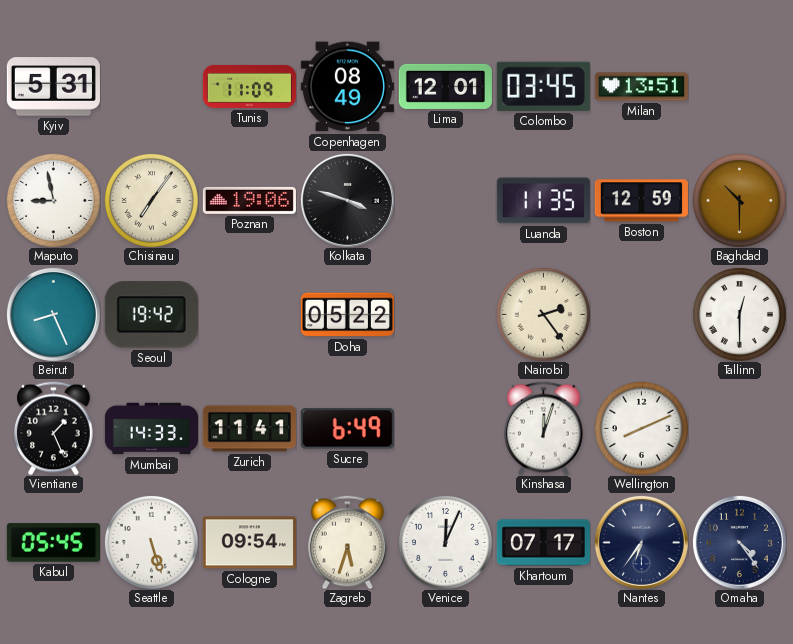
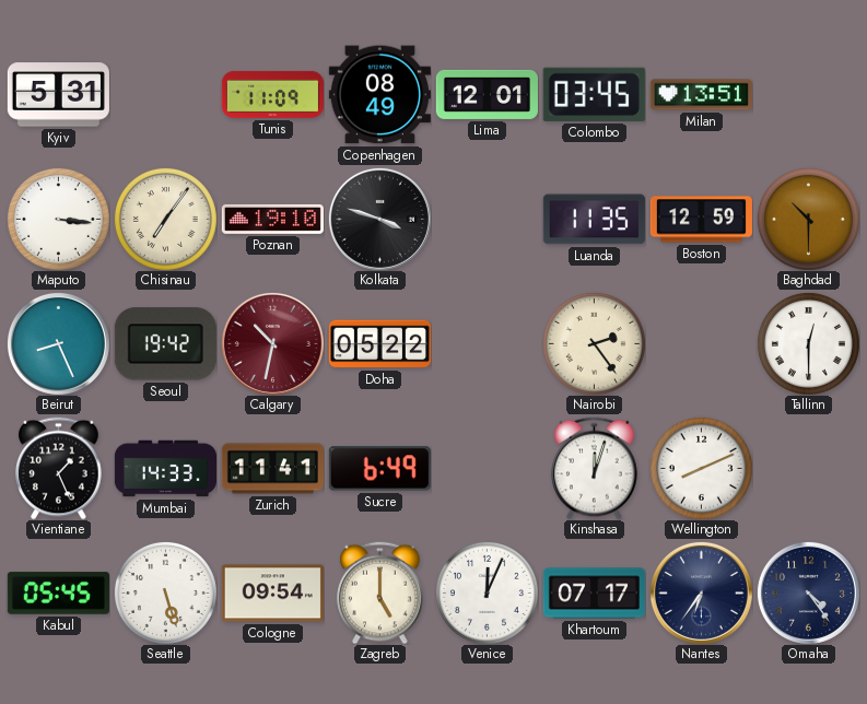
Maputo: 8:58 -> 3:16
Poznan: 19:06 -> 19:10
Calgary: none -> 10:32
Zagreb: 5:33 -> 5:00
